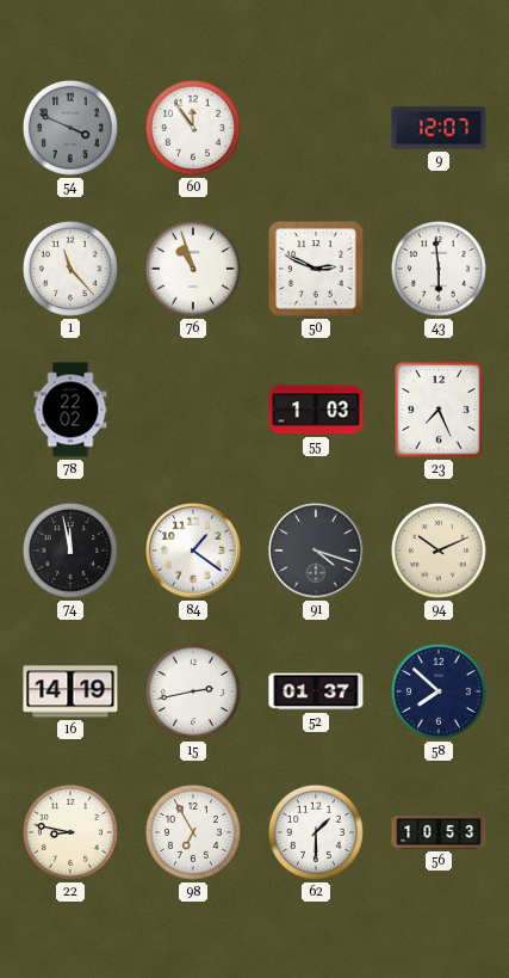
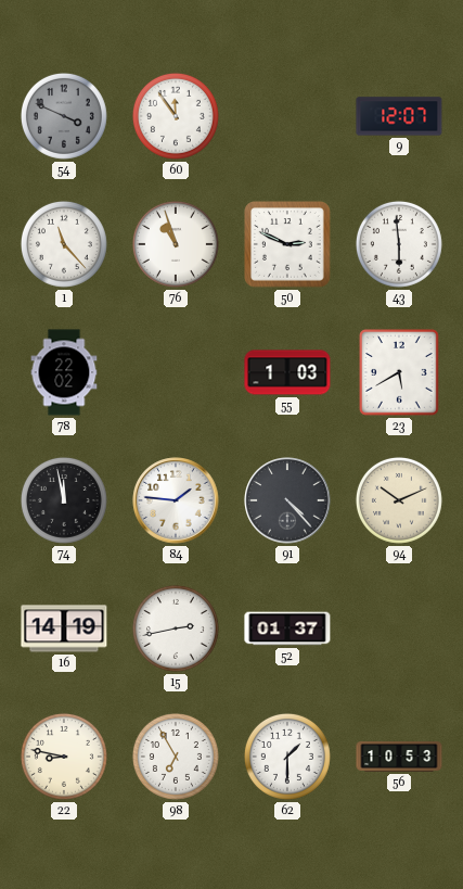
23: 7:26 -> 5:40
84: 1:21 -> 1:46
91: 4:18 -> 4:23
58: 7:52 -> none
